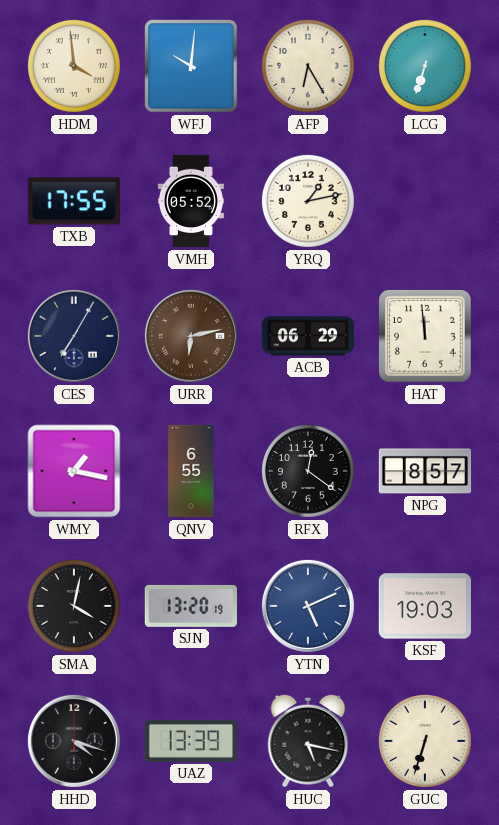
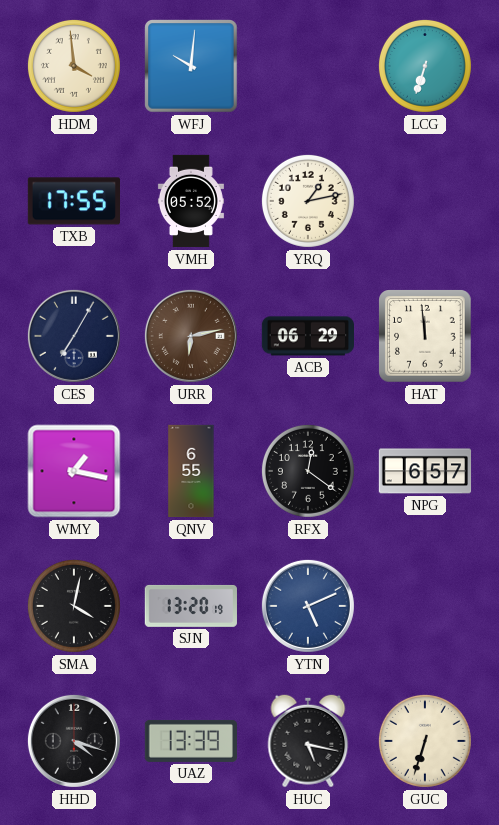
AFP: 6:25 -> none
NPG: 8:57 -> 6:57
KSF: 19:03 -> none
